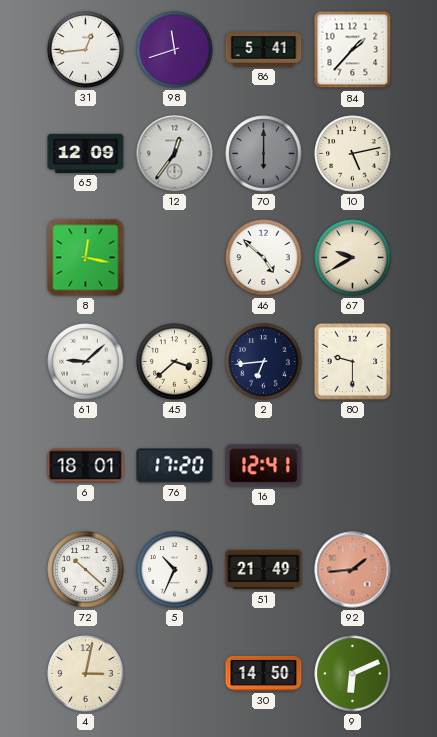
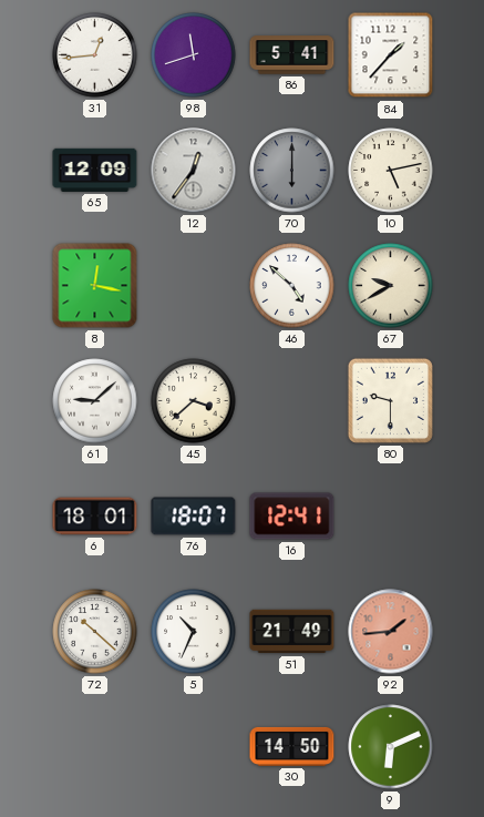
2: 6:44 -> none
76: 17:20 -> 18:07
4: 3:02 -> none
